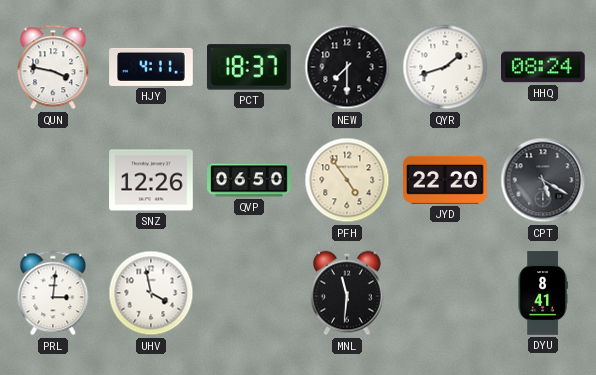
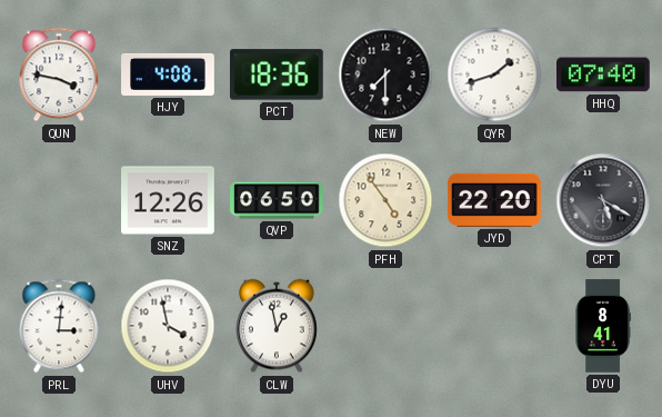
HJY: 4:11 -> 4:08
PCT: 18:37 -> 18:36
HHQ: 08:24 -> 07:40
CLW: none -> 12:58
MNL: 11:31 -> none
